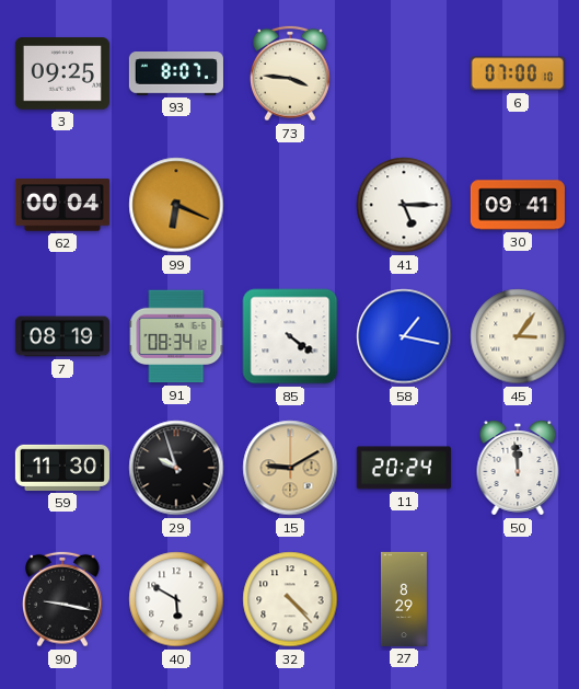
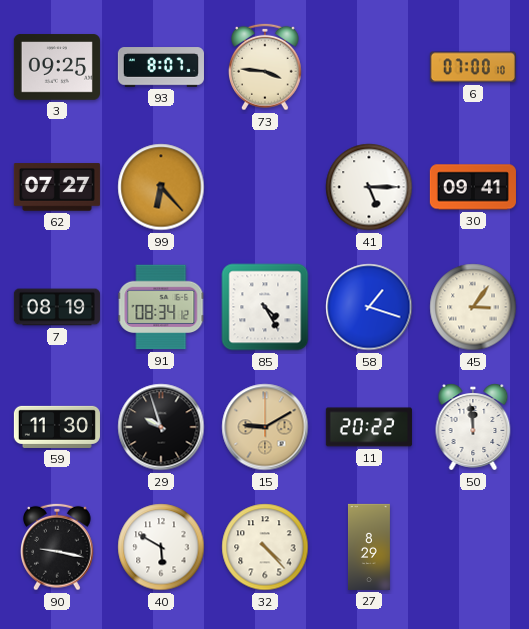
62: 00:04 -> 07:27
99: 6:19 -> 6:23
85: 4:21 -> 4:25
58: 1:17 -> 1:18
11: 20:24 -> 20:22
